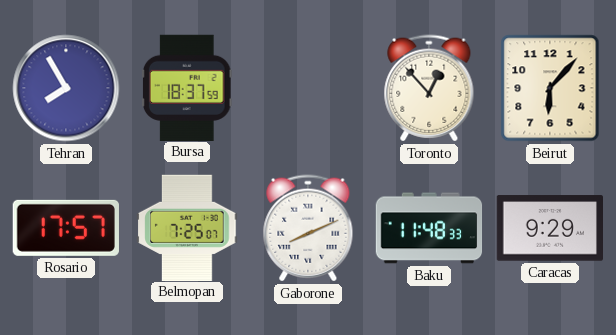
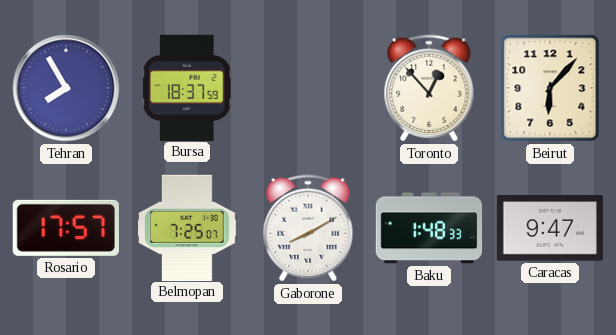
Gaborone: 8:11 -> 8:10
Baku: 11:48 -> 1:48
Caracas: 9:29 -> 9:47
